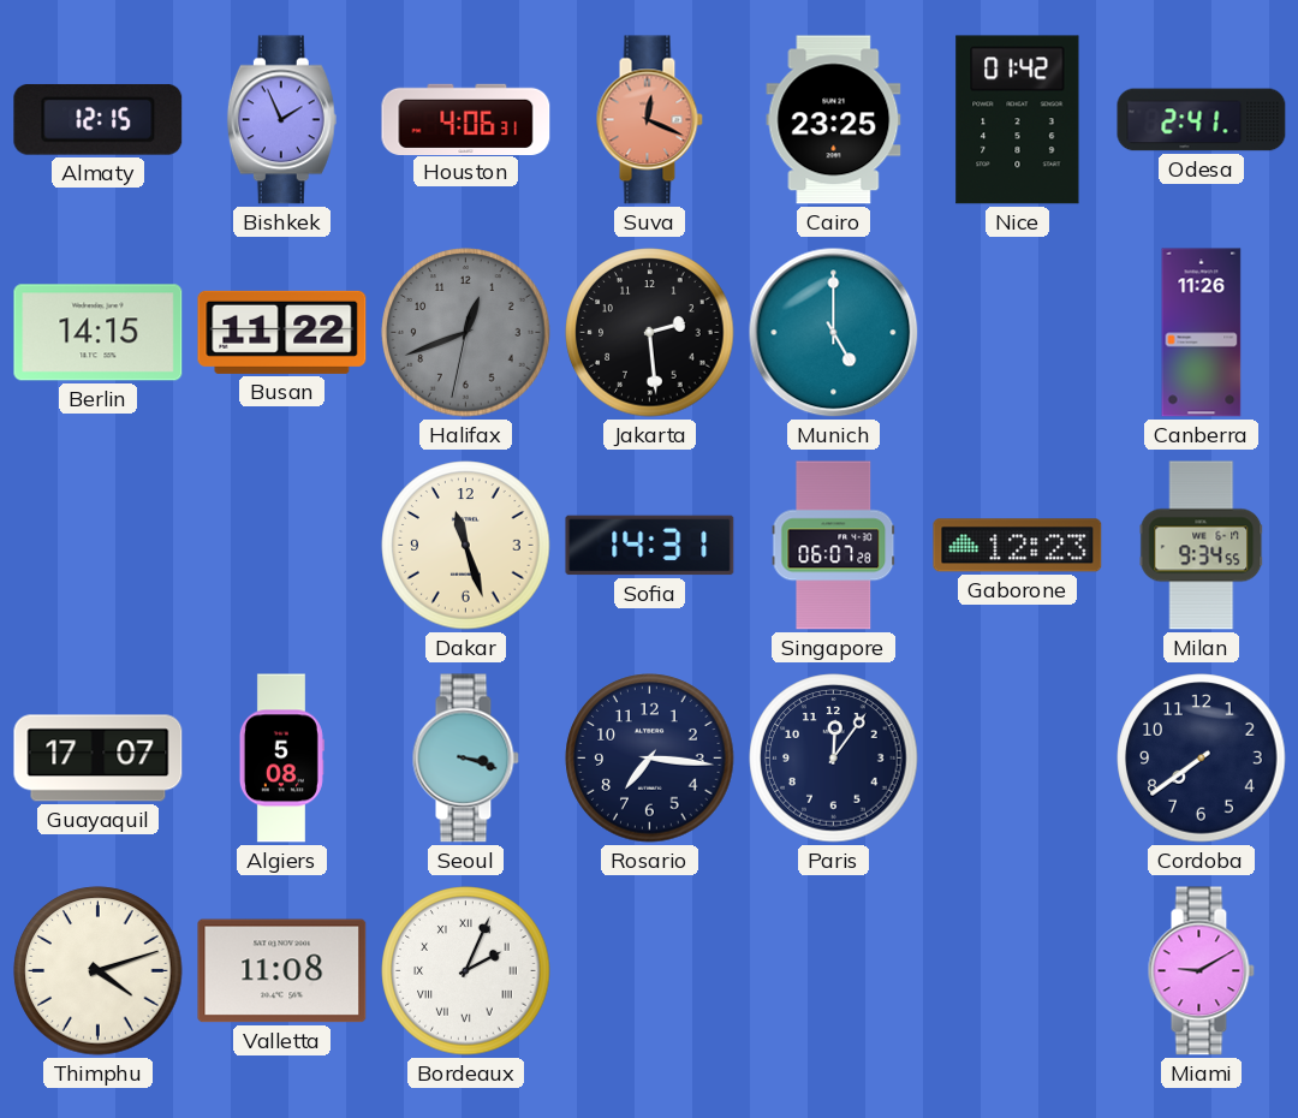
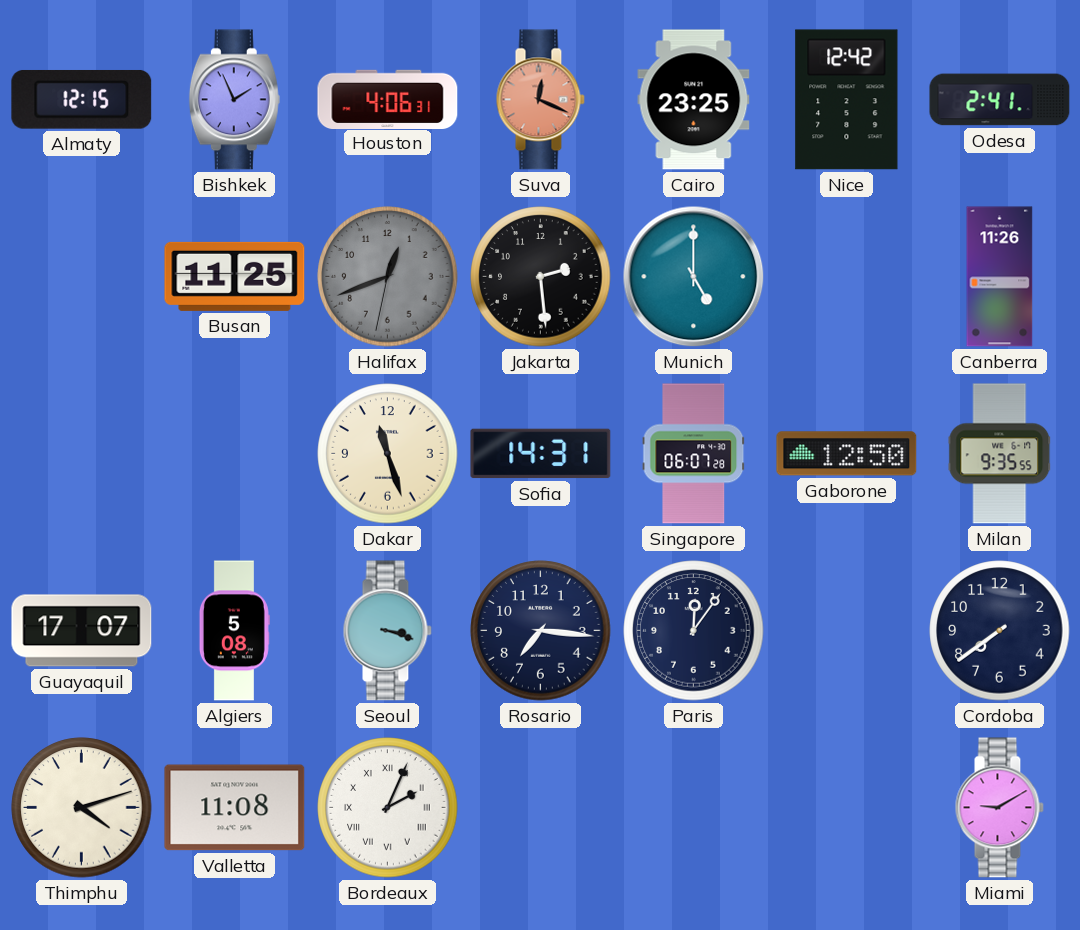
Nice: 01:42 -> 12:42
Berlin: 14:15 -> none
Busan: 11:22 -> 11:25
Gaborone: 12:23 -> 12:50
Milan: 9:34 -> 9:35
